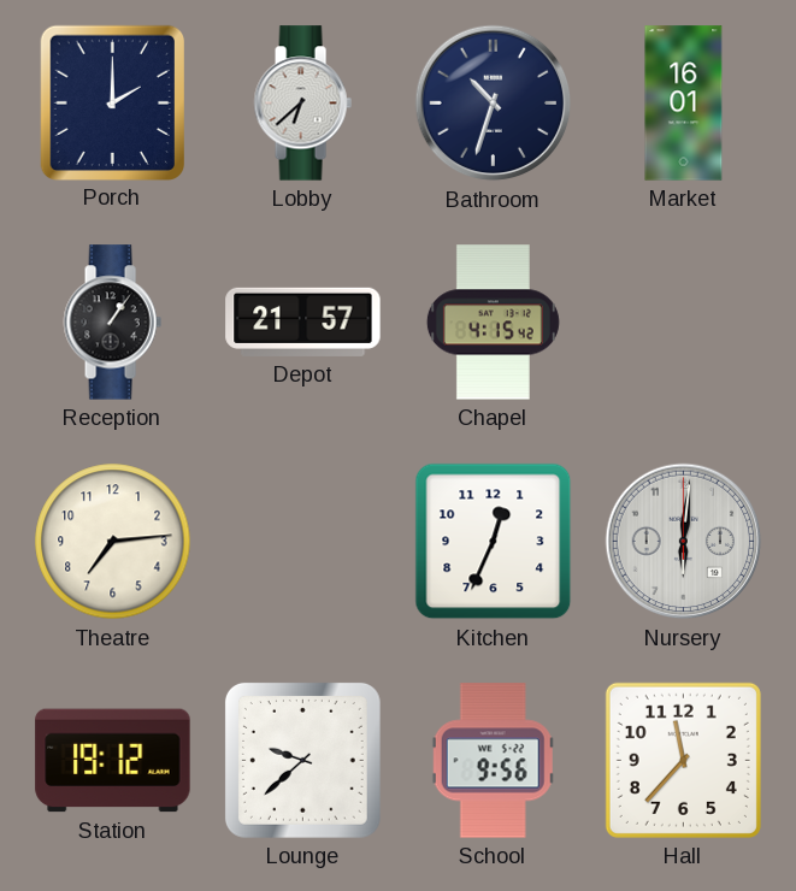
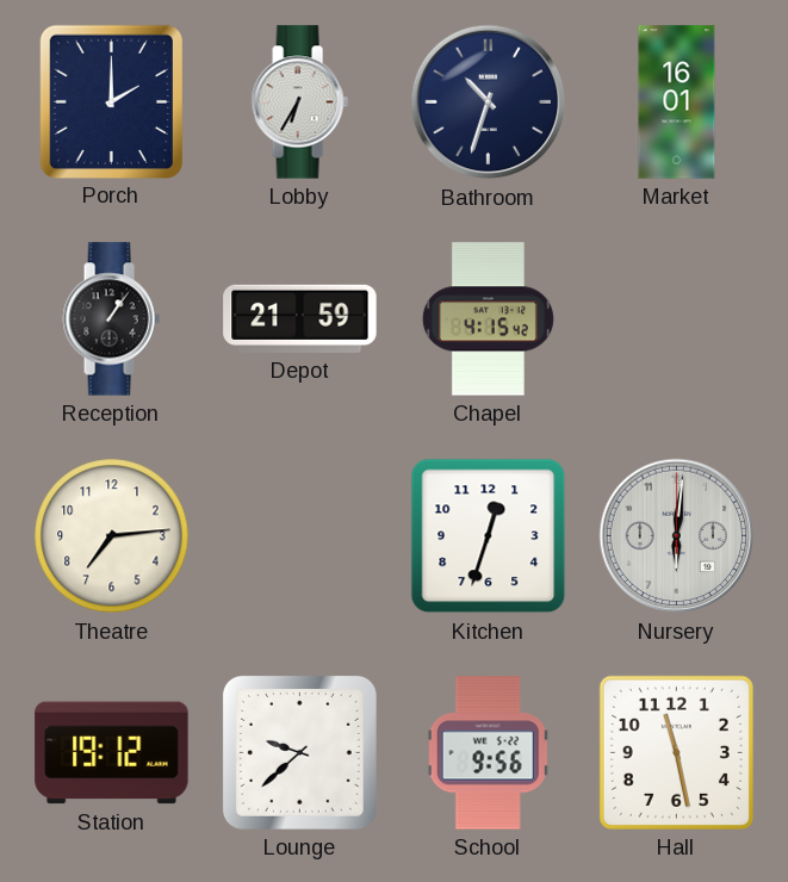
Lobby: 6:38 -> 6:35
Depot: 21:57 -> 21:59
Kitchen: 12:34 -> 12:33
Hall: 11:37 -> 11:28
